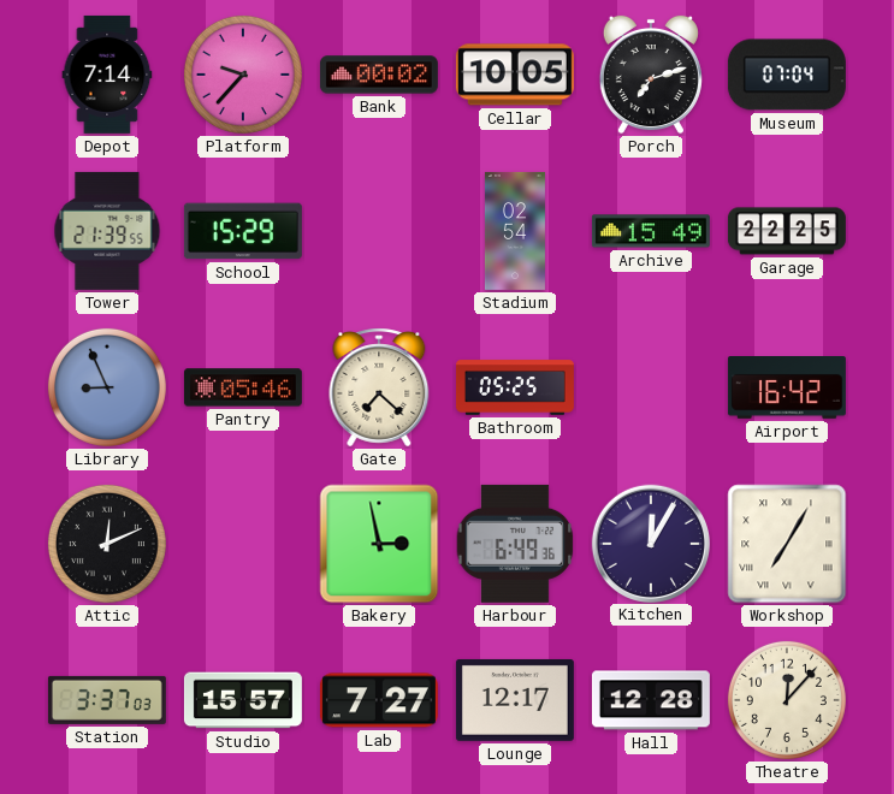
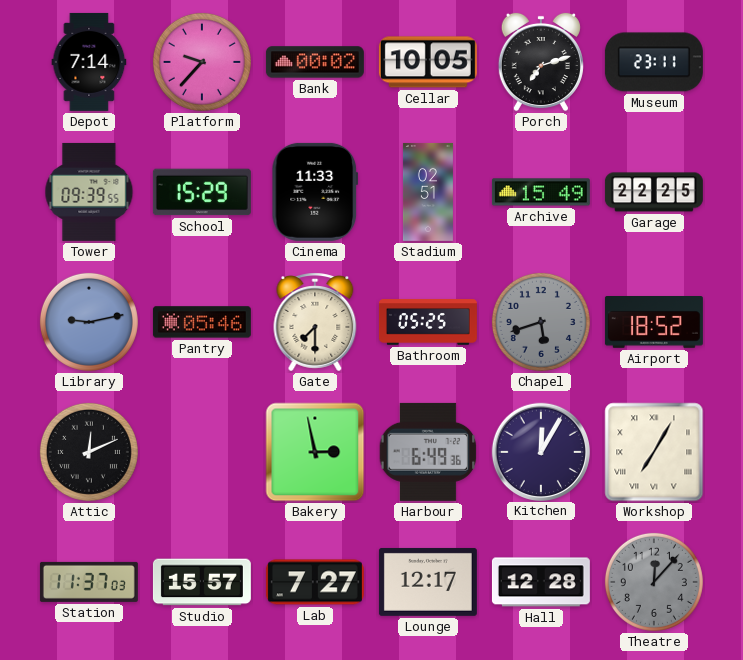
Museum: 07:04 -> 23:11
Tower: 21:39 -> 09:39
Cinema: none -> 11:33
Stadium: 02:54 -> 02:51
Library: 8:56 -> 9:13
Gate: 7:22 -> 7:30
Chapel: none -> 5:42
Airport: 16:42 -> 18:52
Station: 3:37 -> 11:37
Theatre dial: cream -> grey
